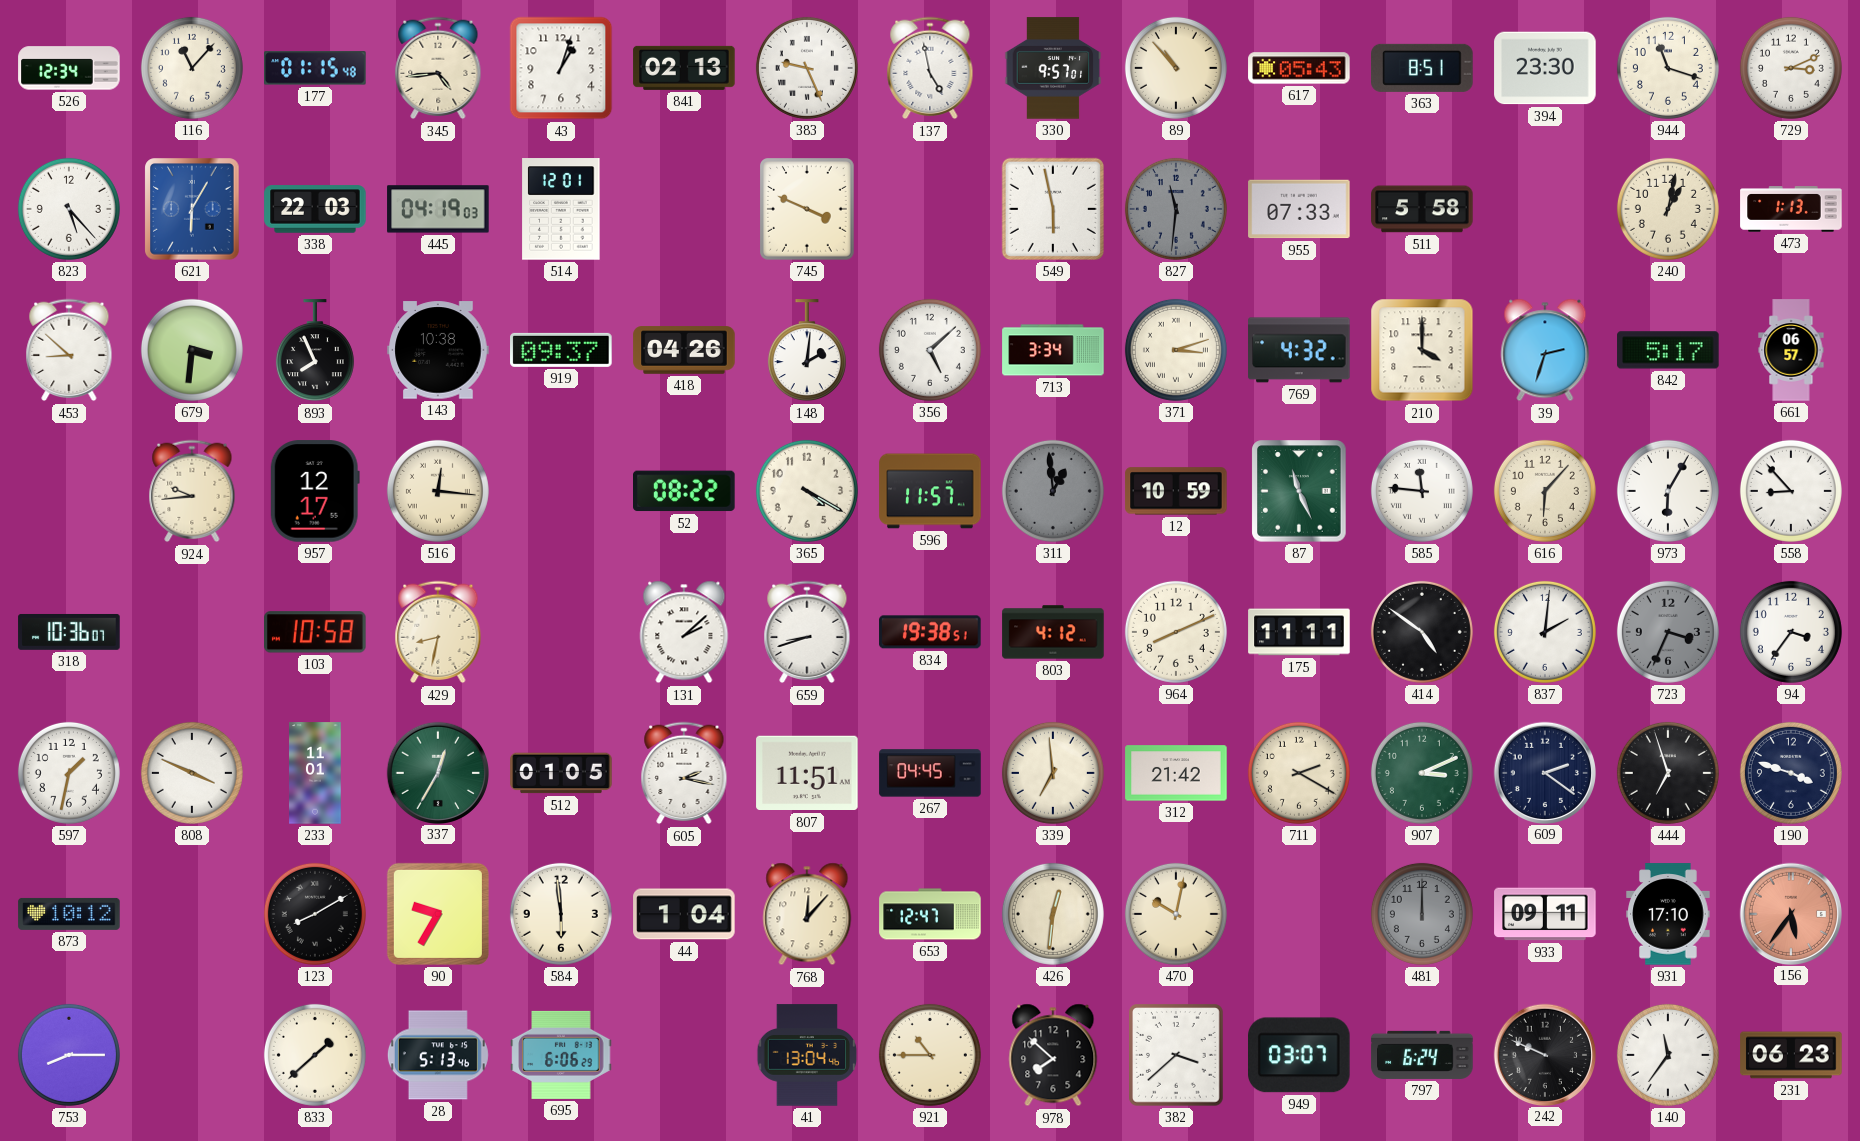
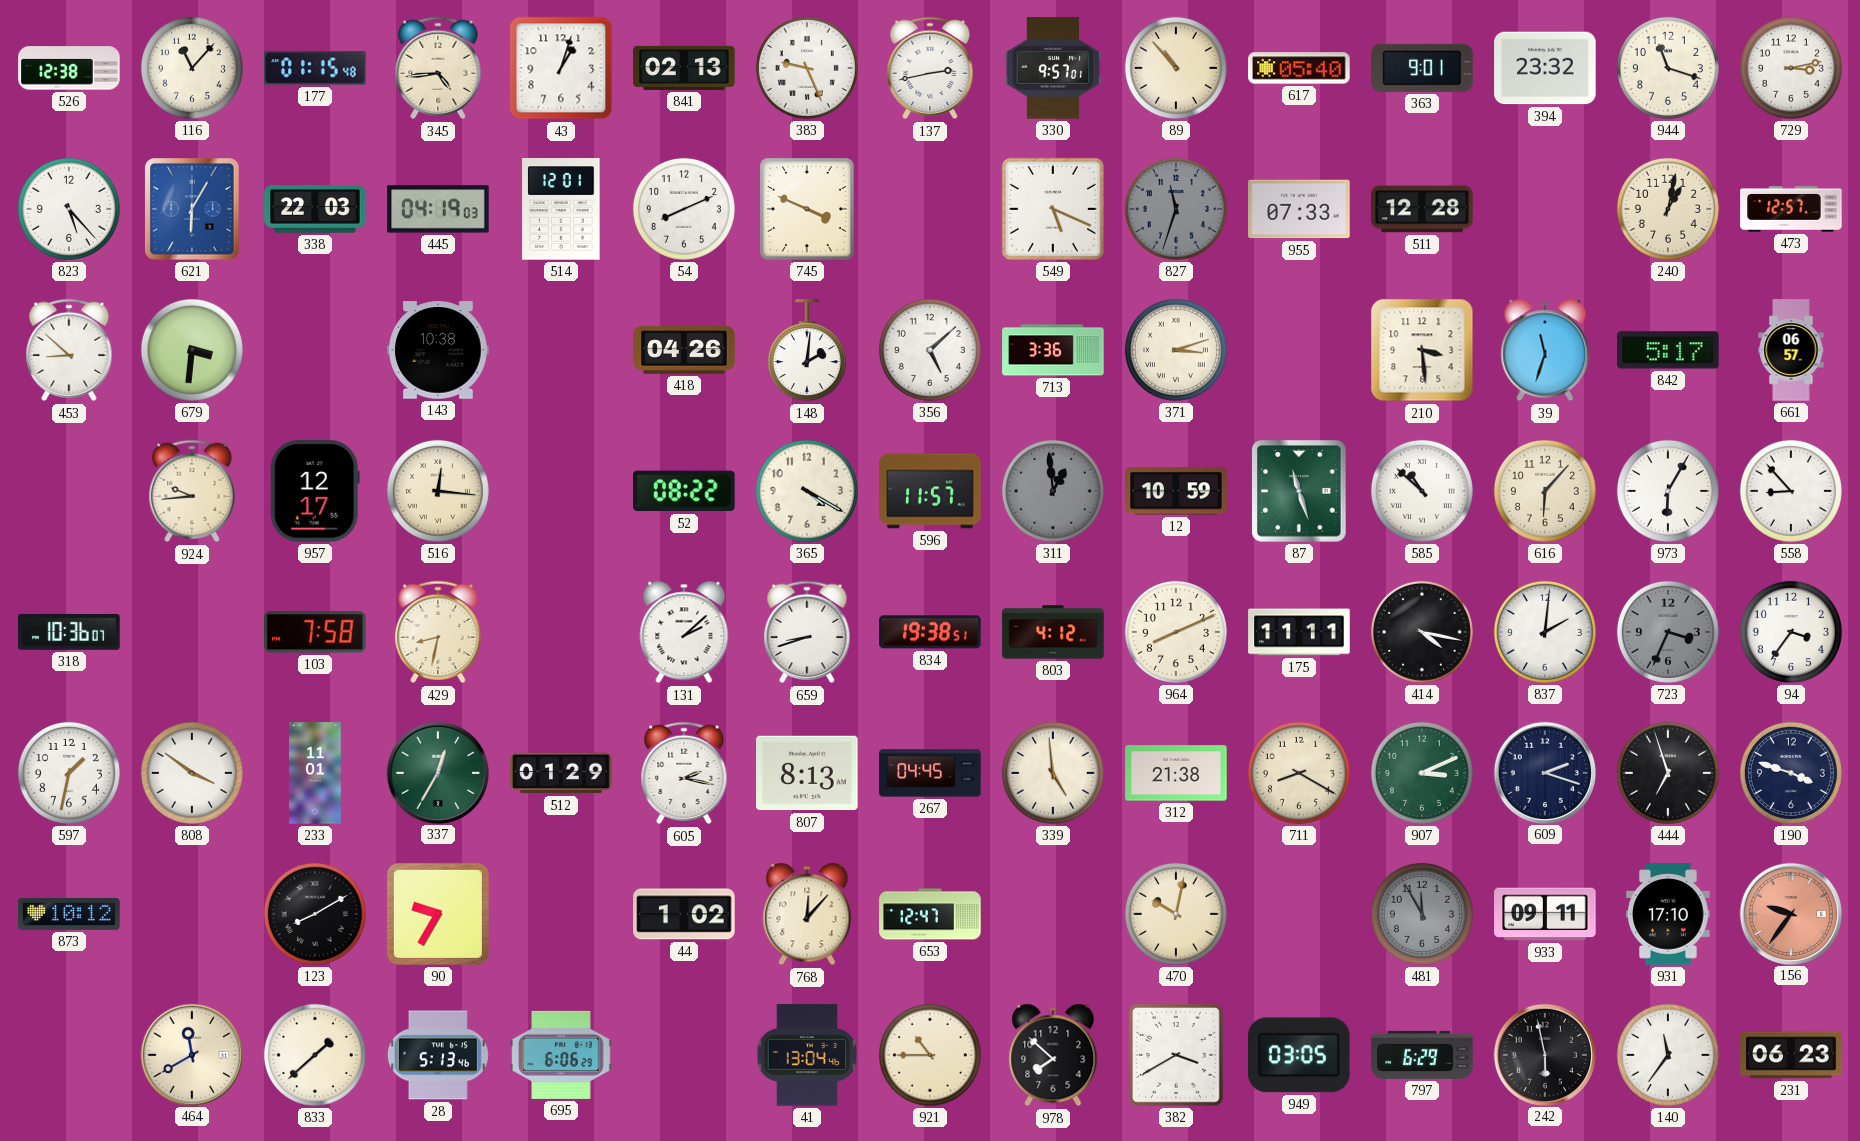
526: 12:34 -> 12:38
137: 4:58 -> 2:43
617: 05:43 -> 05:40
363: 8:51 -> 9:01
394: 23:30 -> 23:32
729: 3:11 -> 3:13
54: none -> 8:11
549: 5:58 -> 5:19
827: 11:31 -> 11:33
511: 5:58 -> 12:28
473: 1:13 -> 12:57
893: 7:56 -> none
919: 09:37 -> none
713: 3:34 -> 3:36
769: 4:32 -> none
210: 4:00 -> 3:29
39: 2:33 -> 11:33
87: 11:26 -> 11:27
585: 11:46 -> 10:52
103: 10:58 -> 7:58
414: 4:51 -> 4:17
808: 3:49 -> 3:51
512: 01:05 -> 01:29
807: 11:51 -> 8:13
339: 6:59 -> 4:59
312: 21:42 -> 21:38
711: 2:20 -> 8:20
609: 2:21 -> 2:18
584: 5:59 -> none
44: 1:04 -> 1:02
426: 12:31 -> none
481: 12:00 -> 11:55
156: 5:36 -> 9:36
753: 8:15 -> none
464: none -> 11:40
382: 3:38 -> 3:40
949: 03:07 -> 03:05
797: 6:24 -> 6:29
242: 9:49 -> 5:58
